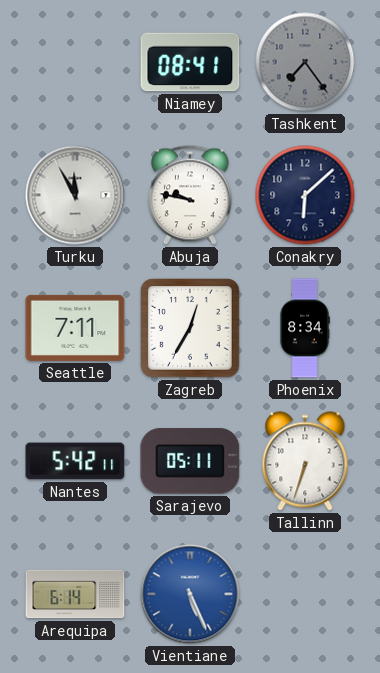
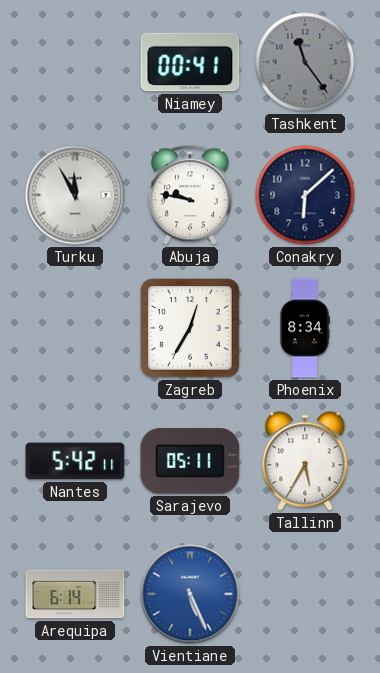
Niamey: 08:41 -> 00:41
Tashkent: 7:24 -> 11:24
Seattle: 7:11 -> none
Tallinn: 6:33 -> 5:35
